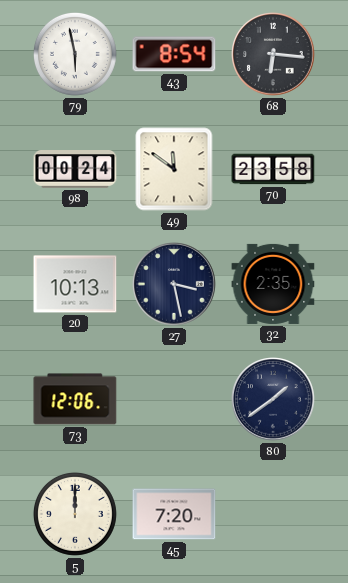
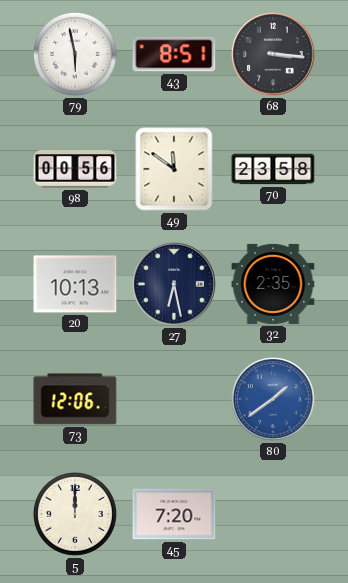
43: 8:54 -> 8:51
68: 6:16 -> 3:16
98: 00:24 -> 00:56
27: 3:28 -> 6:28
80 dial: navy -> blue
